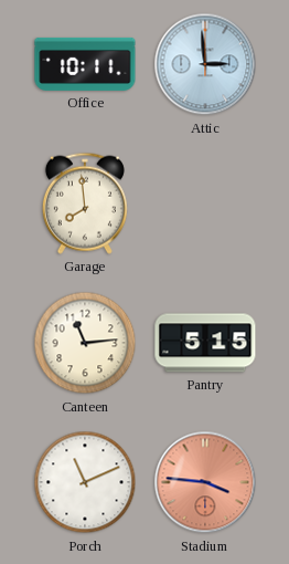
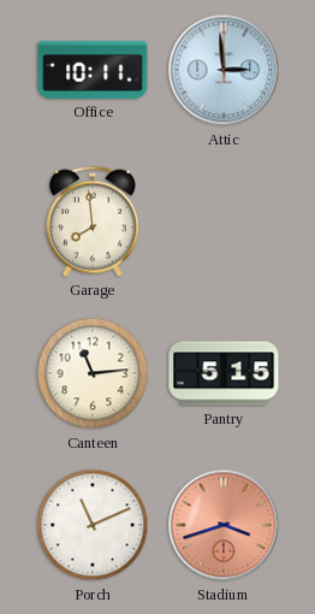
Stadium: 3:46 -> 3:42
